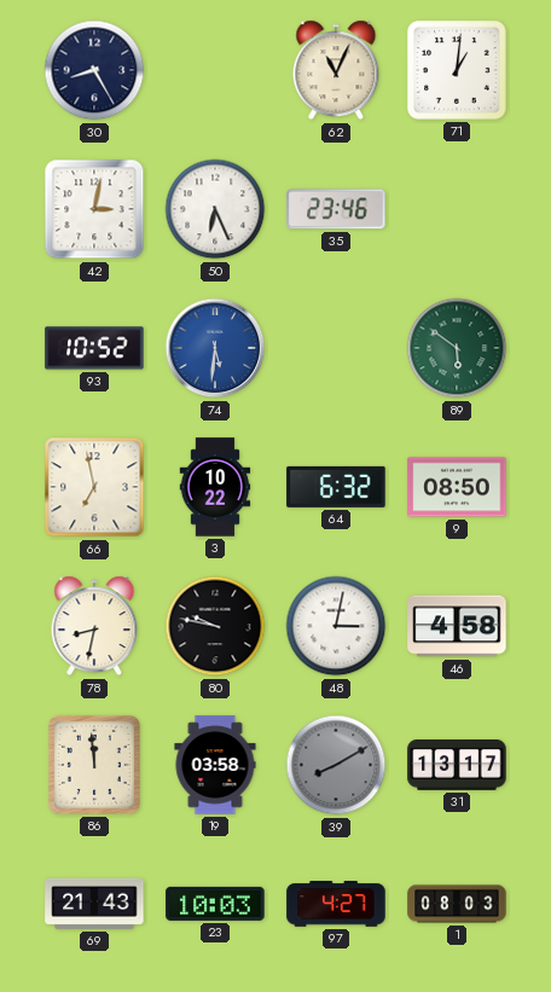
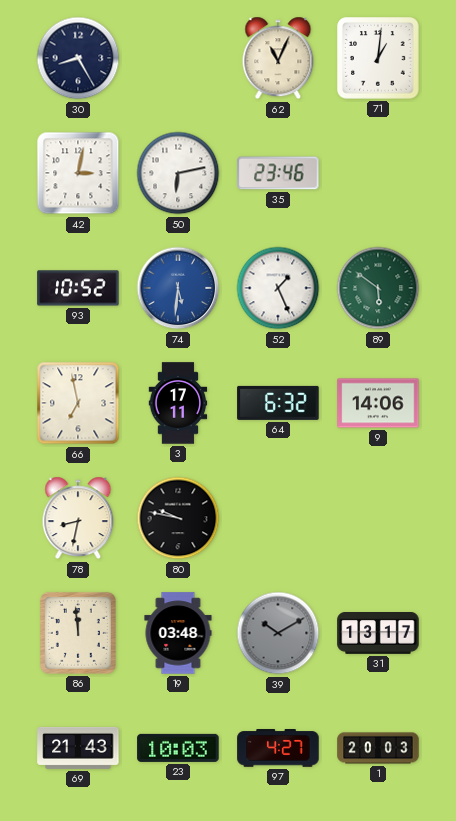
50: 6:26 -> 6:13
52: none -> 1:26
3: 10:22 -> 17:11
9: 08:50 -> 14:06
48: 3:02 -> none
46: 4:58 -> none
19: 03:58 -> 03:48
39: 8:10 -> 10:10
1: 08:03 -> 20:03
